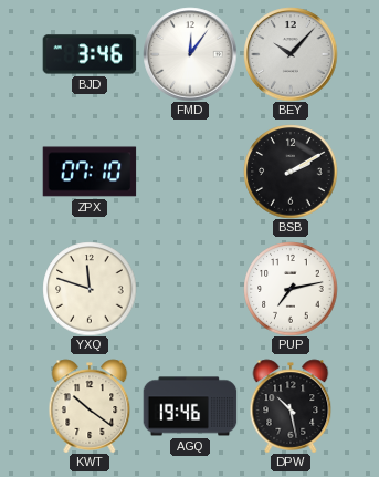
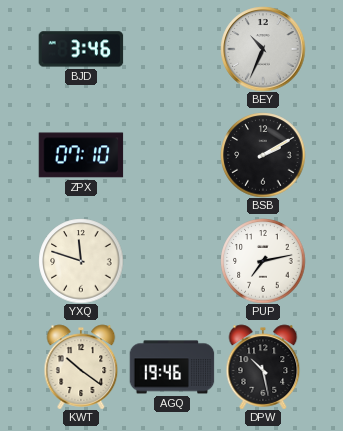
FMD: 12:06 -> none
BEY: 10:07 -> 10:34
